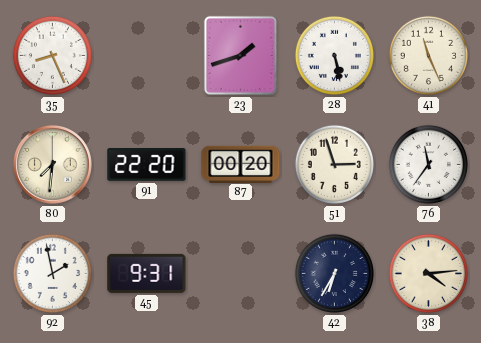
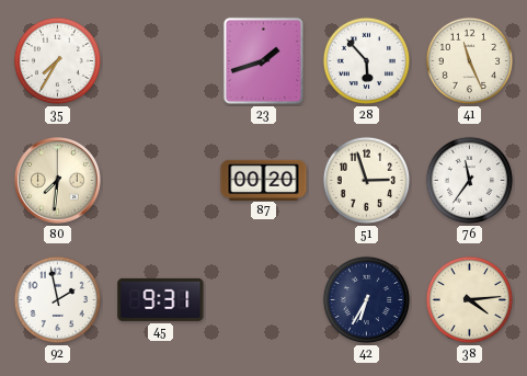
35: 8:26 -> 7:35
28: 5:28 -> 5:53
91: 22:20 -> none
